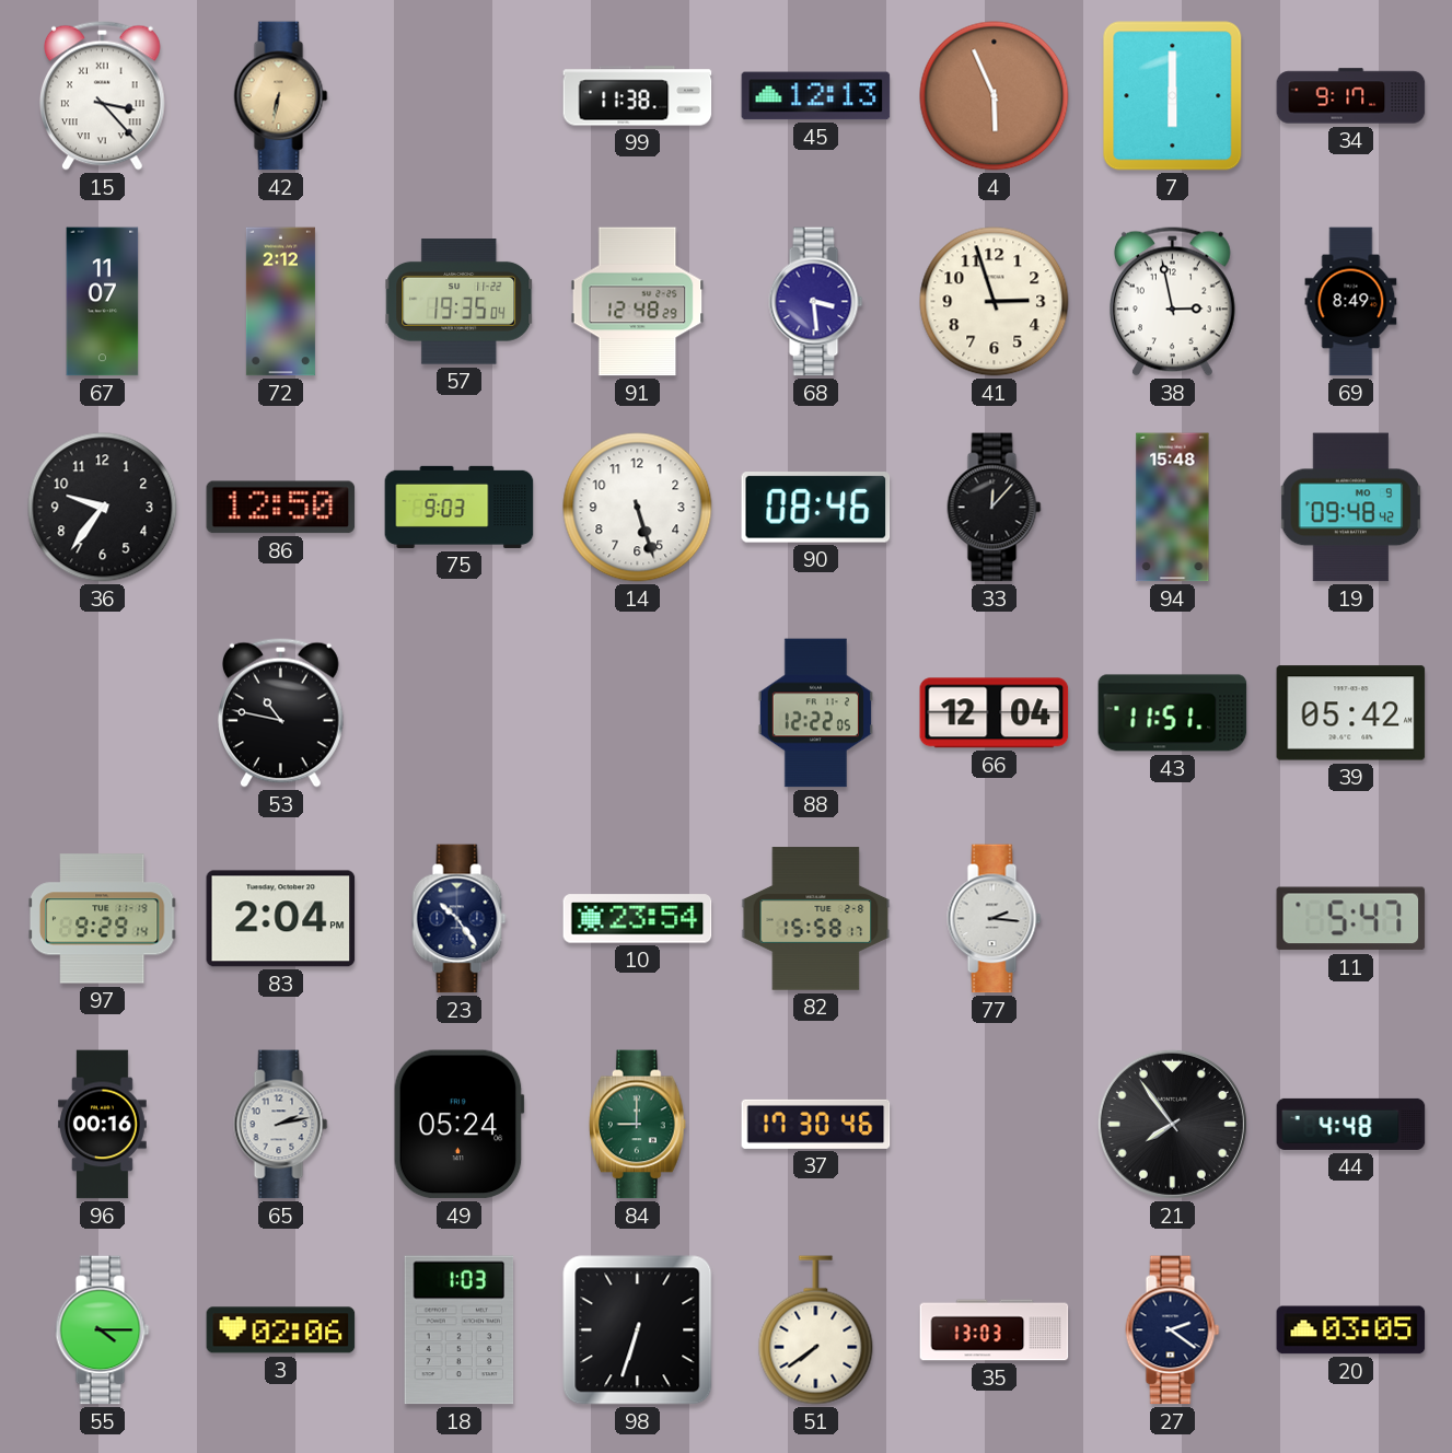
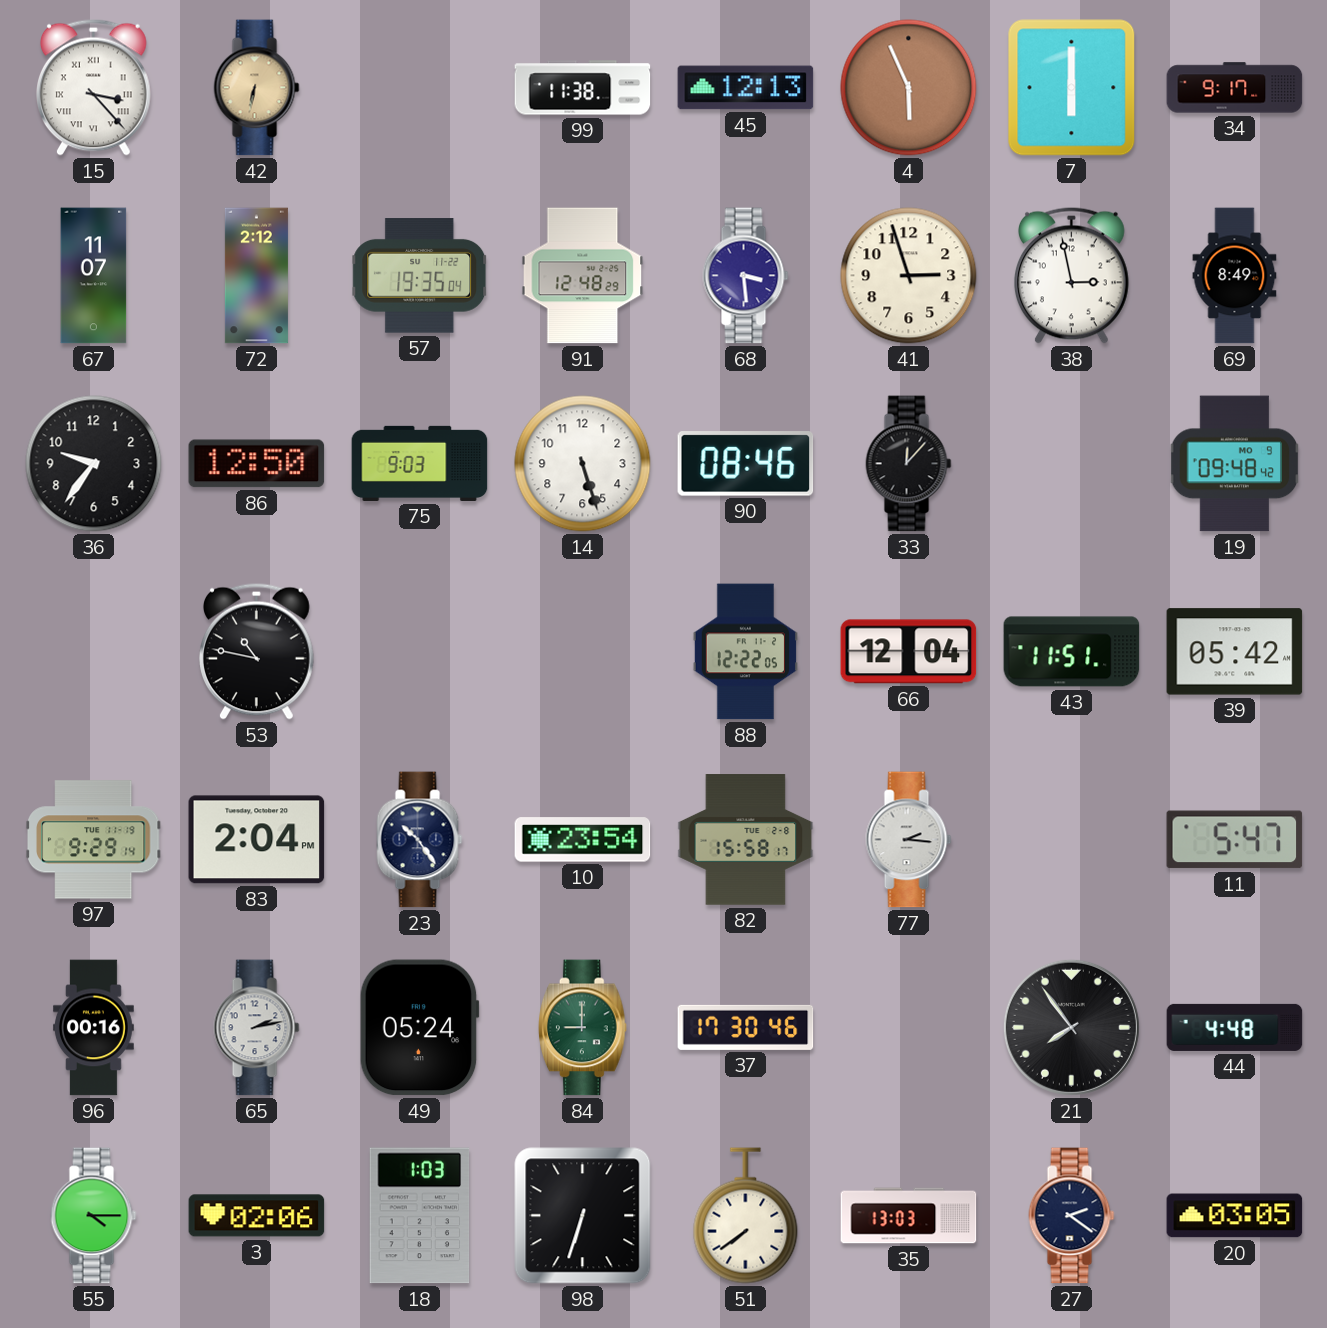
94: 15:48 -> none
